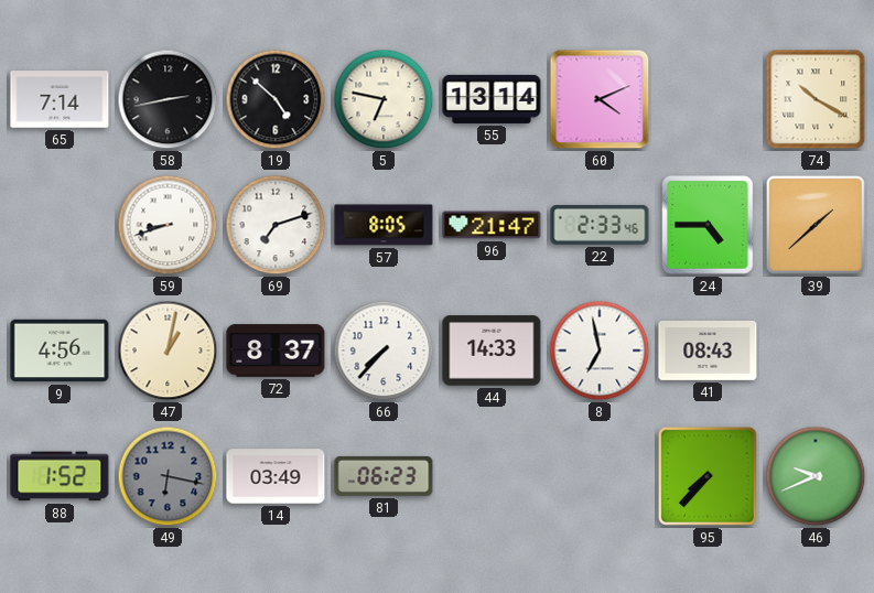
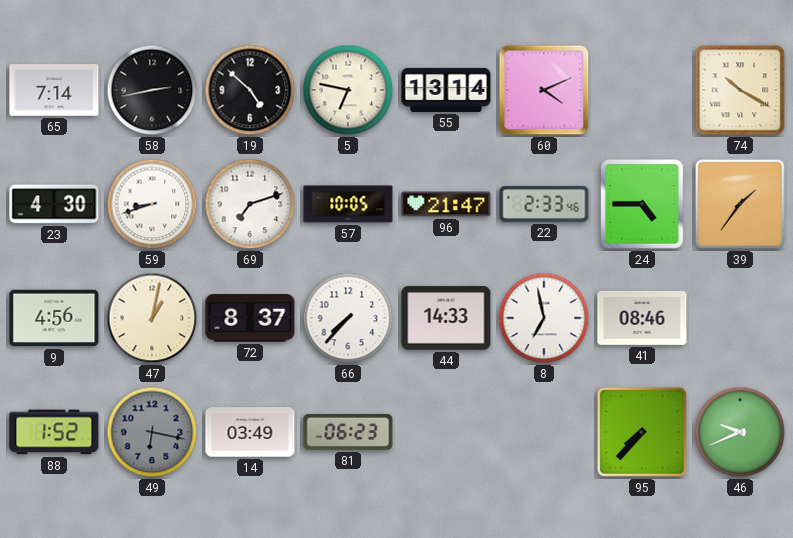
23: none -> 4:30
57: 8:05 -> 10:05
39: 1:38 -> 1:36
41: 08:43 -> 08:46
